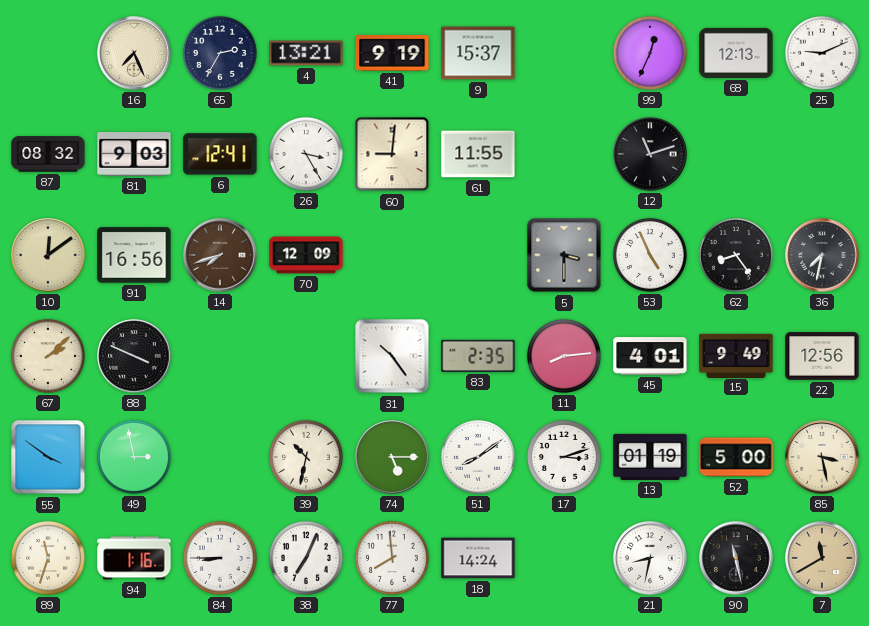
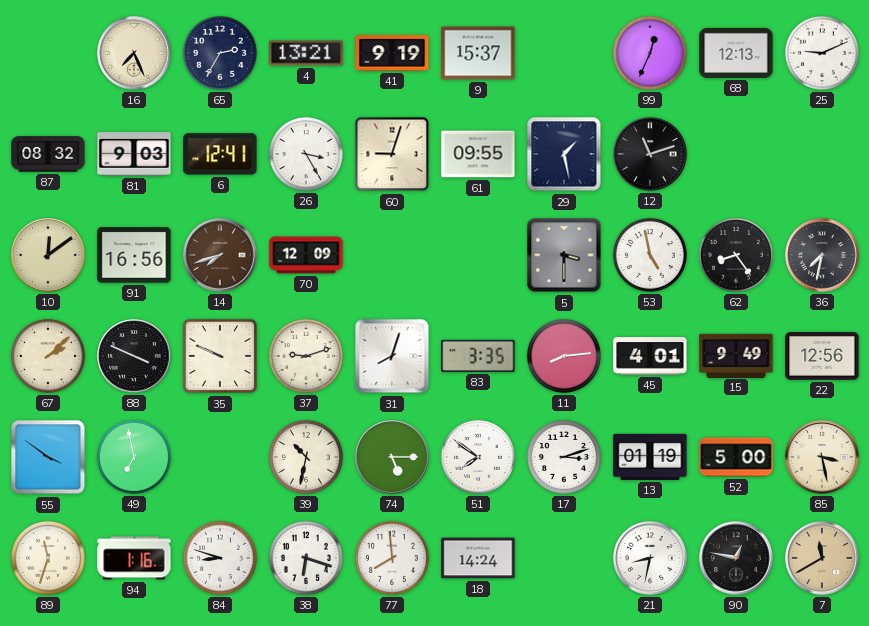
60: 9:01 -> 9:03
61: 11:55 -> 09:55
29: none -> 1:28
53: 4:56 -> 4:58
35: none -> 9:49
37: none -> 9:12
31: 10:24 -> 8:03
83: 2:35 -> 3:35
49: 2:58 -> 6:58
51: 8:09 -> 7:51
84: 8:45 -> 8:48
38: 7:04 -> 6:18
90: 11:28 -> 12:47
